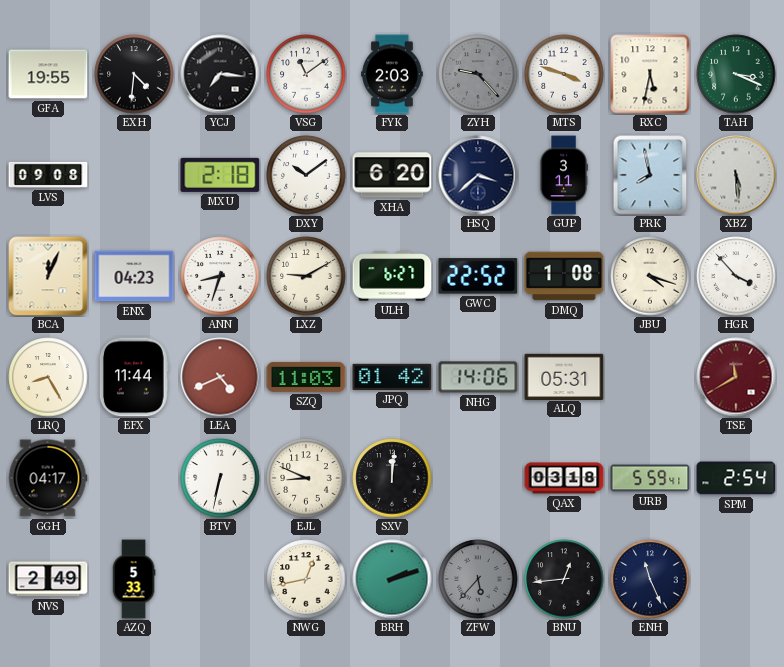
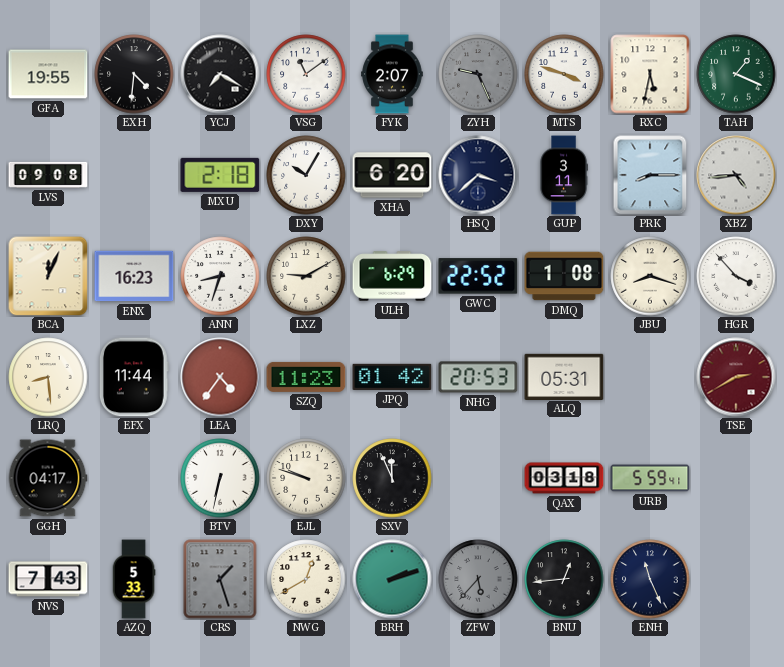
YCJ: 7:16 -> 7:20
FYK: 2:03 -> 2:07
ZYH: 9:23 -> 9:26
TAH: 3:19 -> 1:19
DXY: 10:09 -> 10:05
PRK: 7:58 -> 8:15
XBZ: 5:29 -> 4:44
ENX: 04:23 -> 16:23
ULH: 6:27 -> 6:29
JBU: 4:18 -> 8:18
LRQ: 8:25 -> 8:29
LEA: 4:41 -> 4:36
SZQ: 11:03 -> 11:23
NHG: 14:06 -> 20:53
TSE: 11:40 -> 2:40
EJL: 8:49 -> 9:48
SXV: 12:01 -> 11:56
SPM: 2:54 -> none
NVS: 2:49 -> 7:43
CRS: none -> 1:27
NWG: 12:43 -> 12:40
